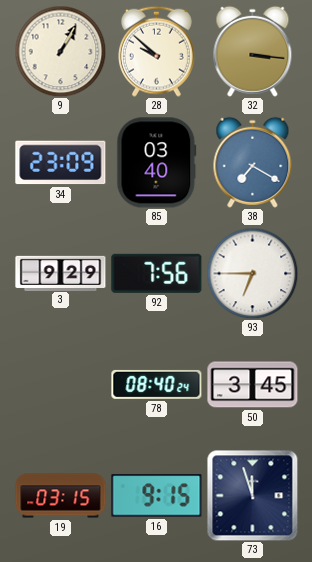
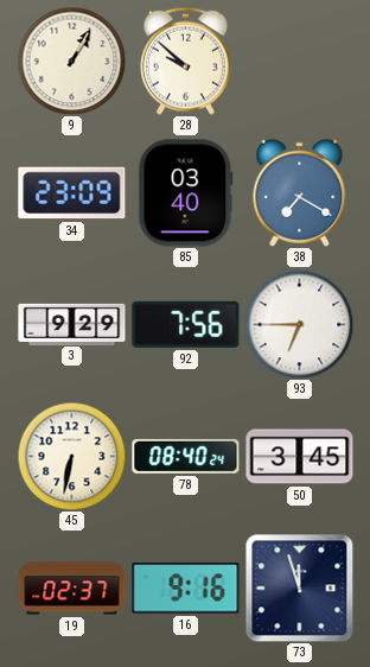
32: 3:16 -> none
45: none -> 6:32
19: 03:15 -> 02:37
16: 9:15 -> 9:16
